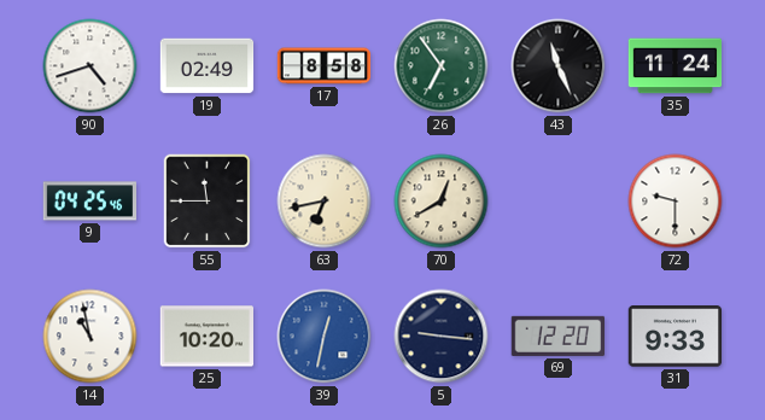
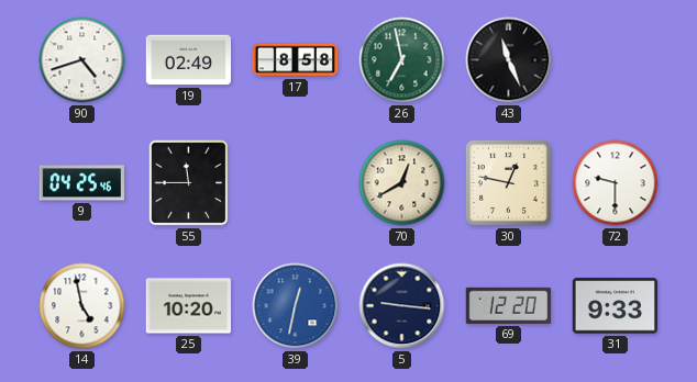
26: 6:54 -> 6:58
35: 11:24 -> none
63: 6:43 -> none
30: none -> 12:47
14: 10:58 -> 4:58
